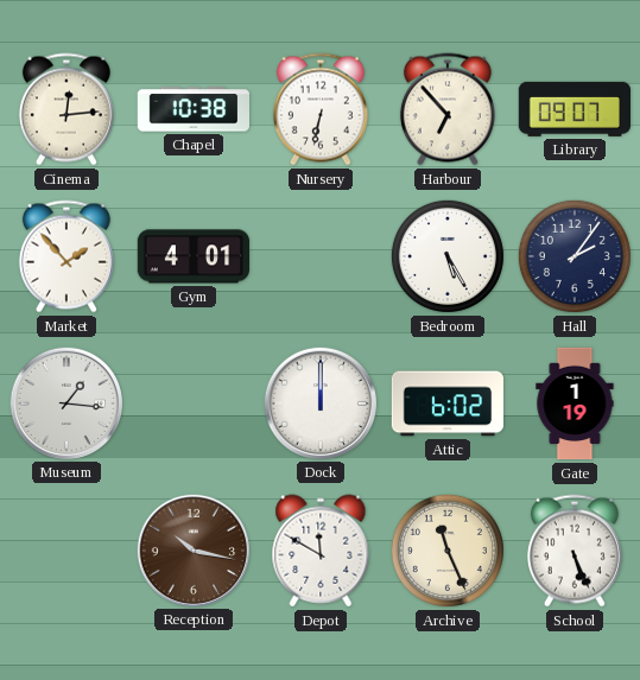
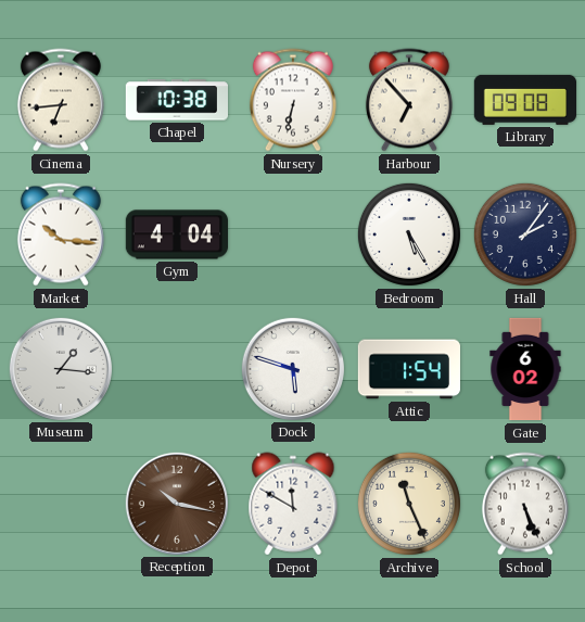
Cinema: 12:14 -> 6:44
Library: 09:07 -> 09:08
Market: 1:53 -> 10:16
Gym: 4:01 -> 4:04
Dock: 12:00 -> 5:48
Attic: 6:02 -> 1:54
Gate: 1:19 -> 6:02
